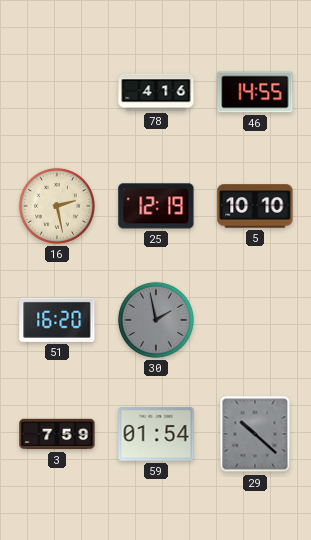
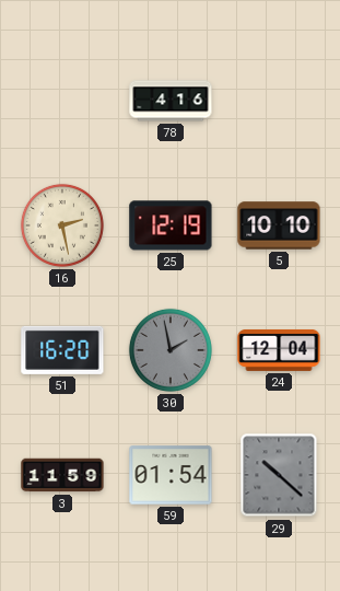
46: 14:55 -> none
24: none -> 12:04
3: 7:59 -> 11:59
